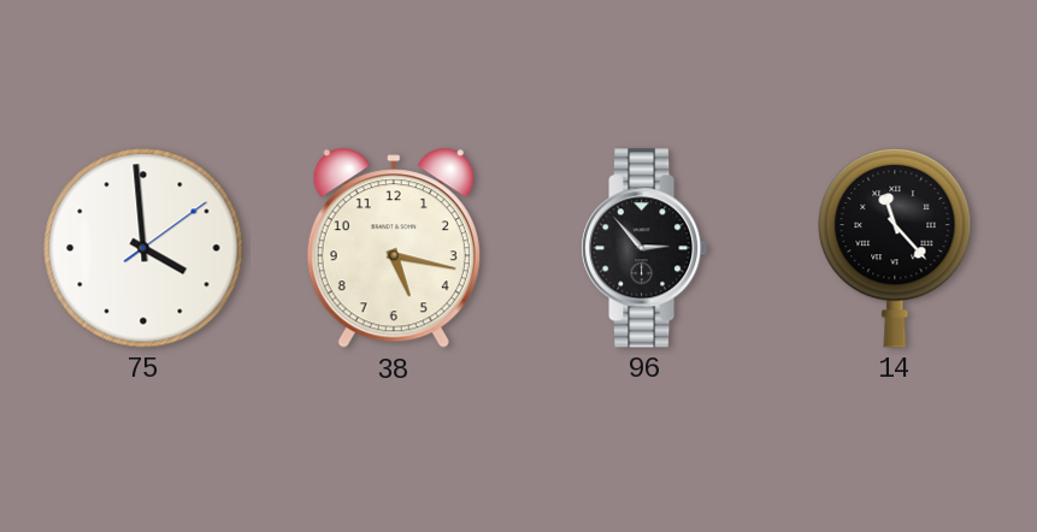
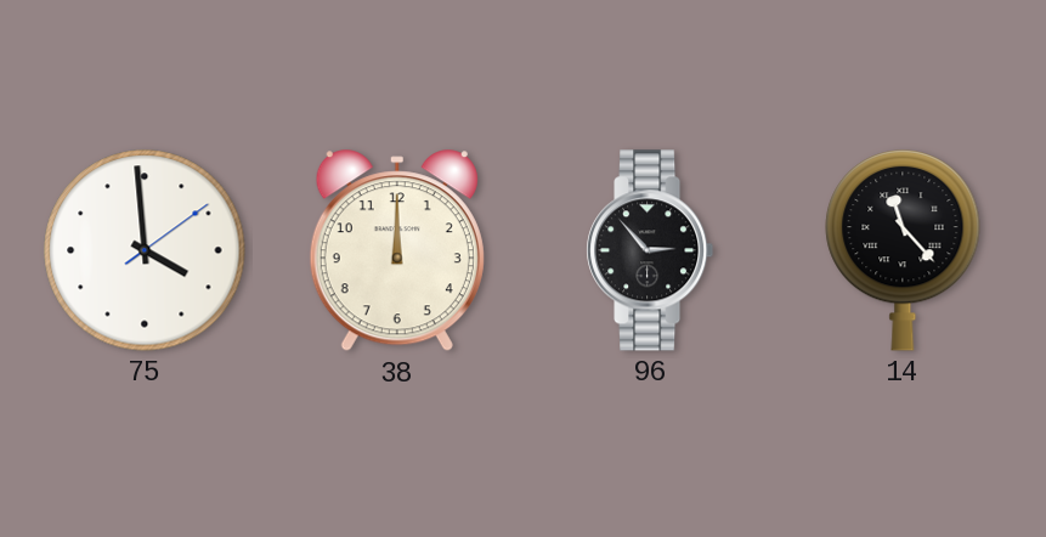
38: 5:17 -> 12:00
